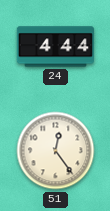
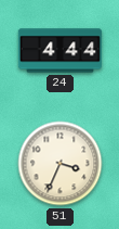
51: 12:24 -> 3:34
